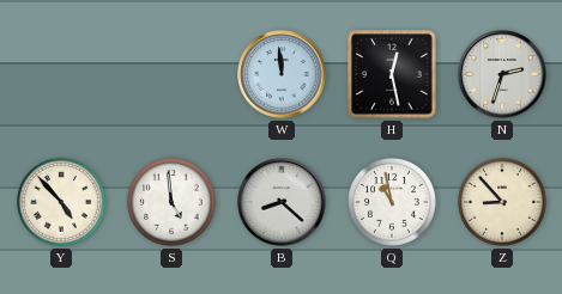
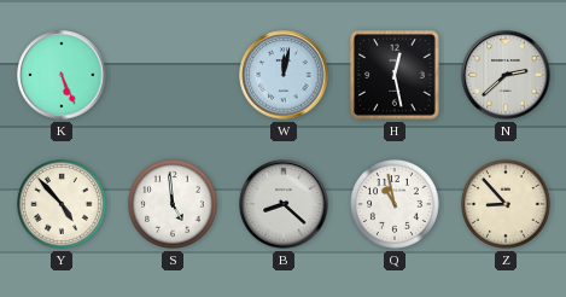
K: none -> 5:26
W: 11:59 -> 12:02
N: 2:33 -> 2:38
